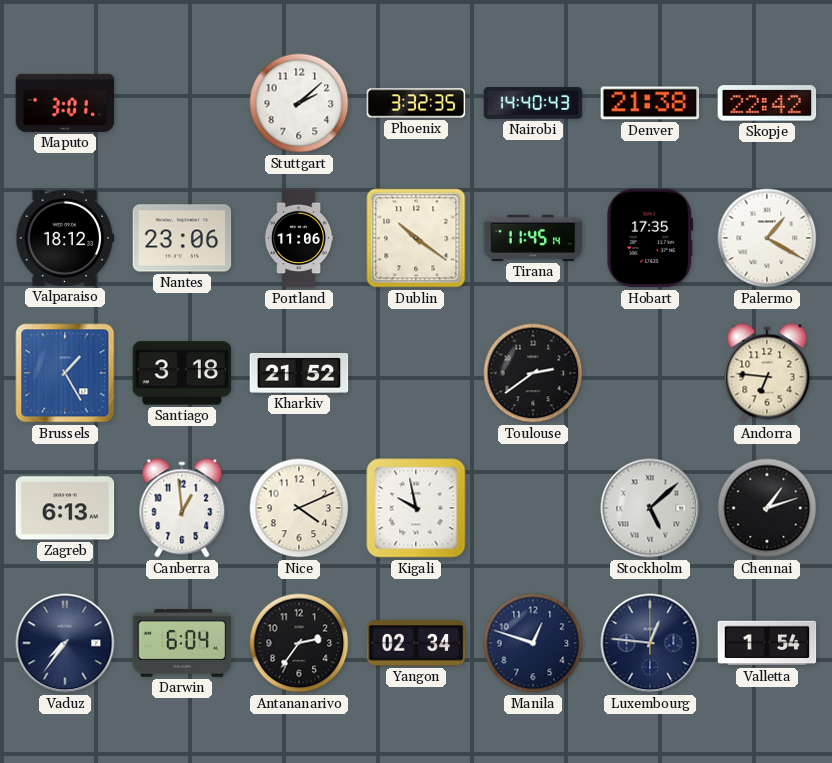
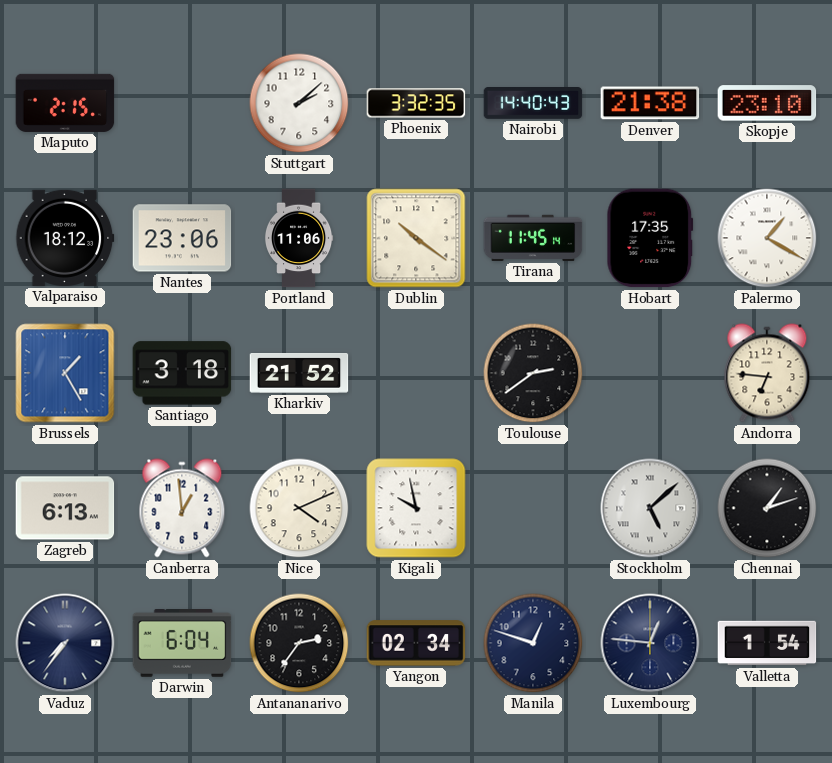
Maputo: 3:01 -> 2:15
Skopje: 22:42 -> 23:10
